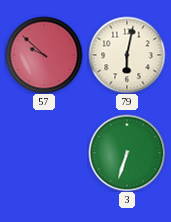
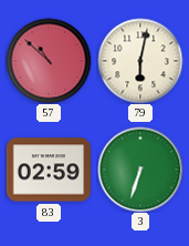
57: 9:52 -> 10:52
83: none -> 02:59
